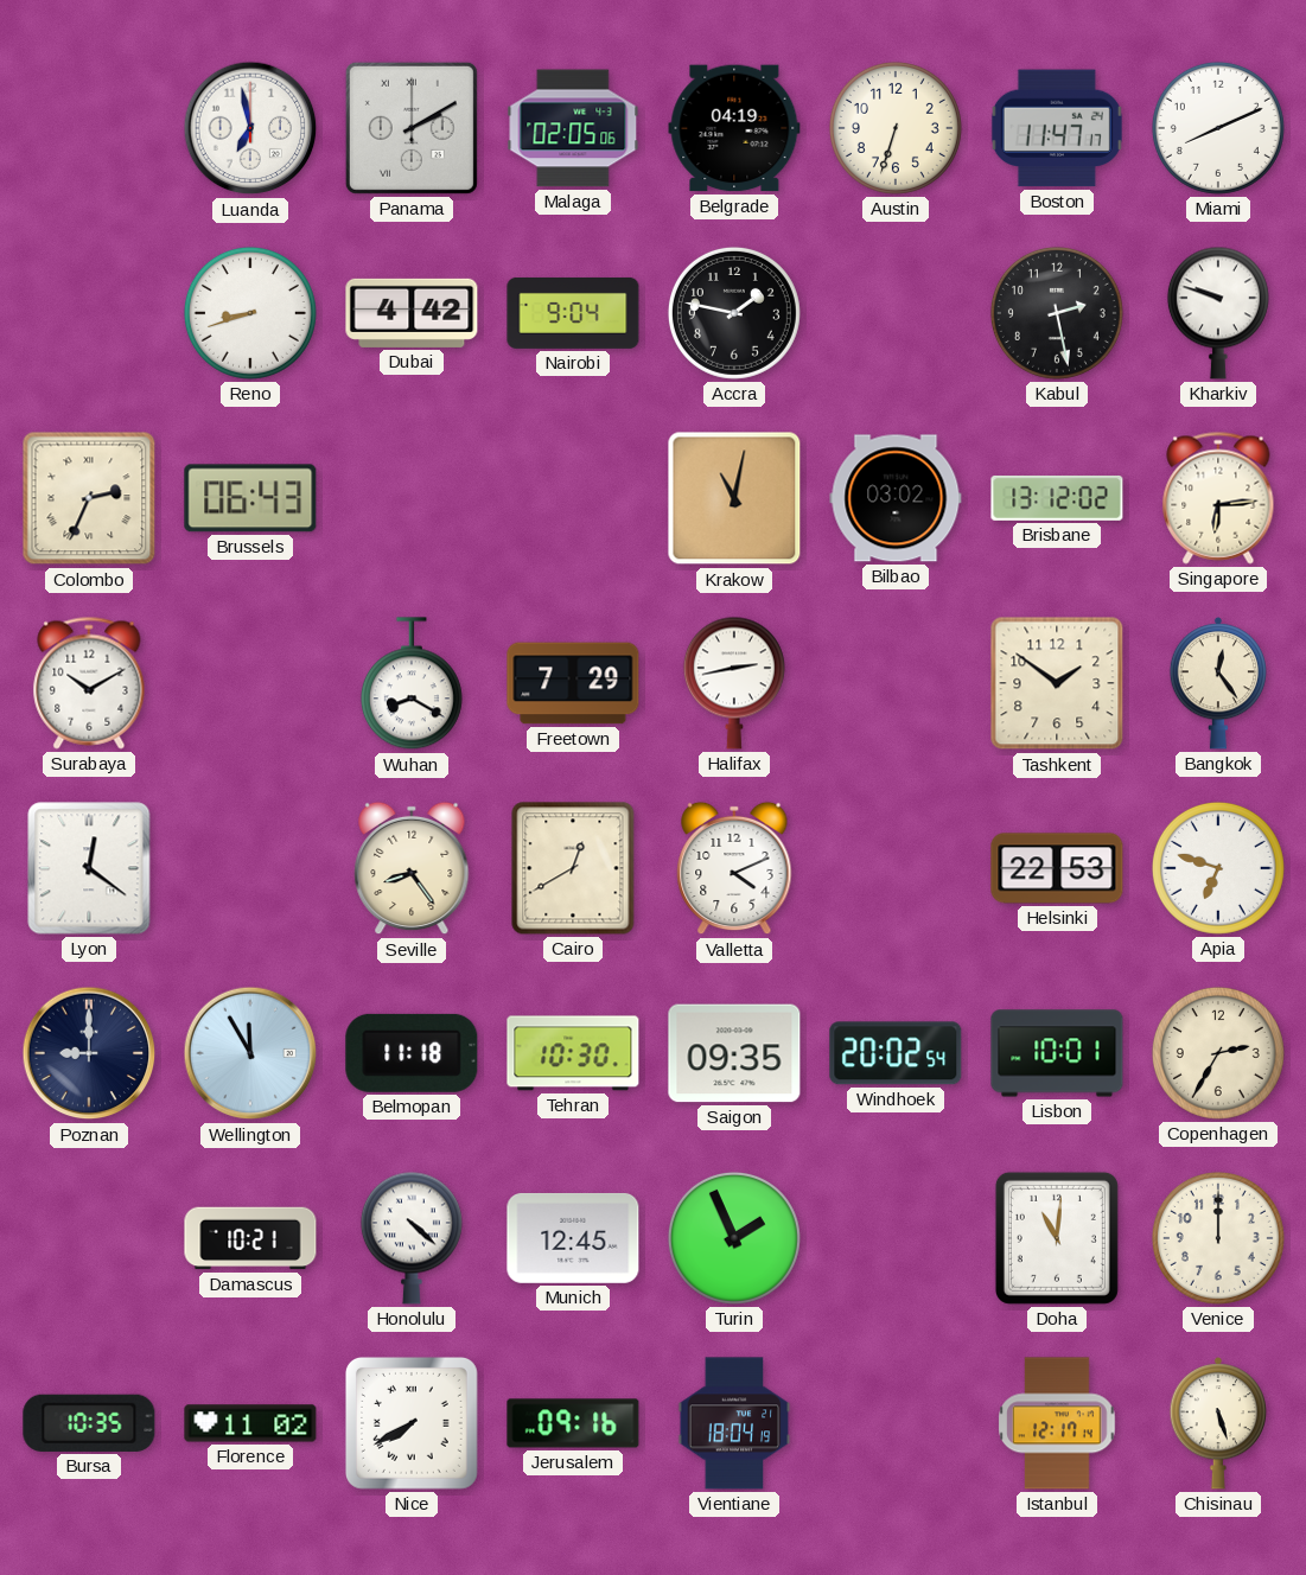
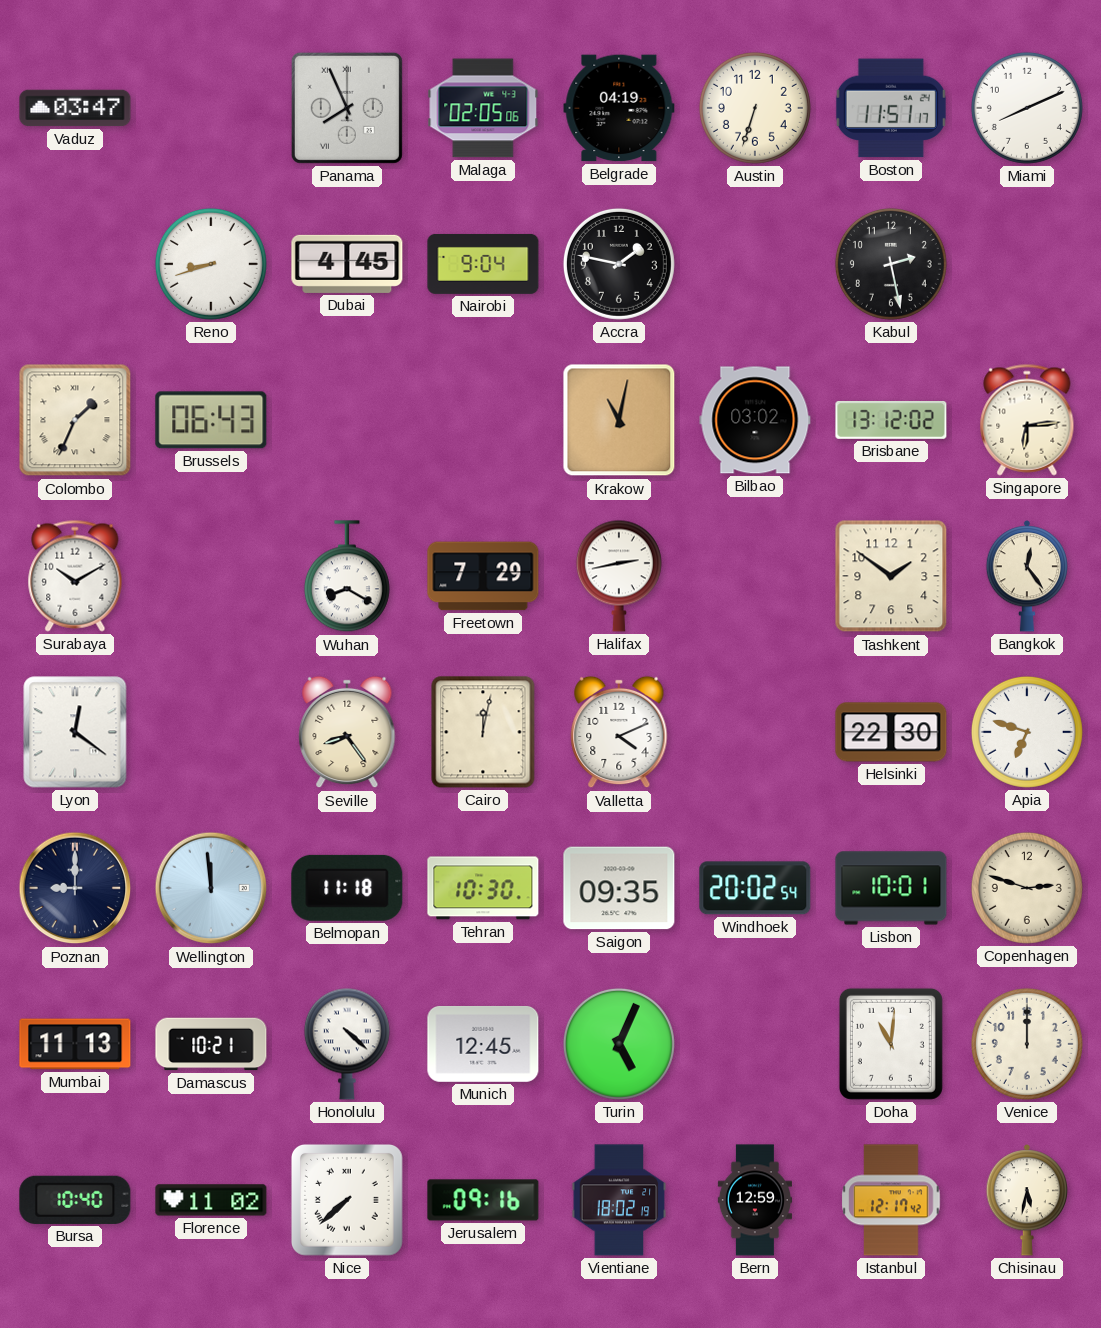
Vaduz: none -> 03:47
Luanda: 6:58 -> none
Panama: 2:10 -> 7:56
Boston: 11:47 -> 11:51
Dubai: 4:42 -> 4:45
Kharkiv: 9:48 -> none
Colombo: 2:34 -> 1:34
Cairo: 12:40 -> 12:02
Helsinki: 22:53 -> 22:30
Wellington: 11:55 -> 11:59
Copenhagen: 2:35 -> 2:48
Mumbai: none -> 11:13
Turin: 1:56 -> 5:04
Bursa: 10:35 -> 10:40
Nice: 7:40 -> 7:38
Vientiane: 18:04 -> 18:02
Bern: none -> 12:59
Istanbul: 12:17:14 -> 12:17:42
Chisinau: 5:27 -> 5:32
